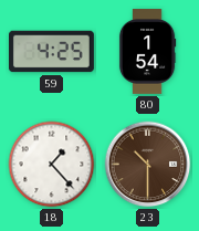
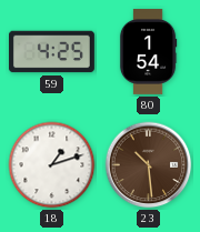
18: 1:23 -> 1:12
23: 10:30 -> 10:29
